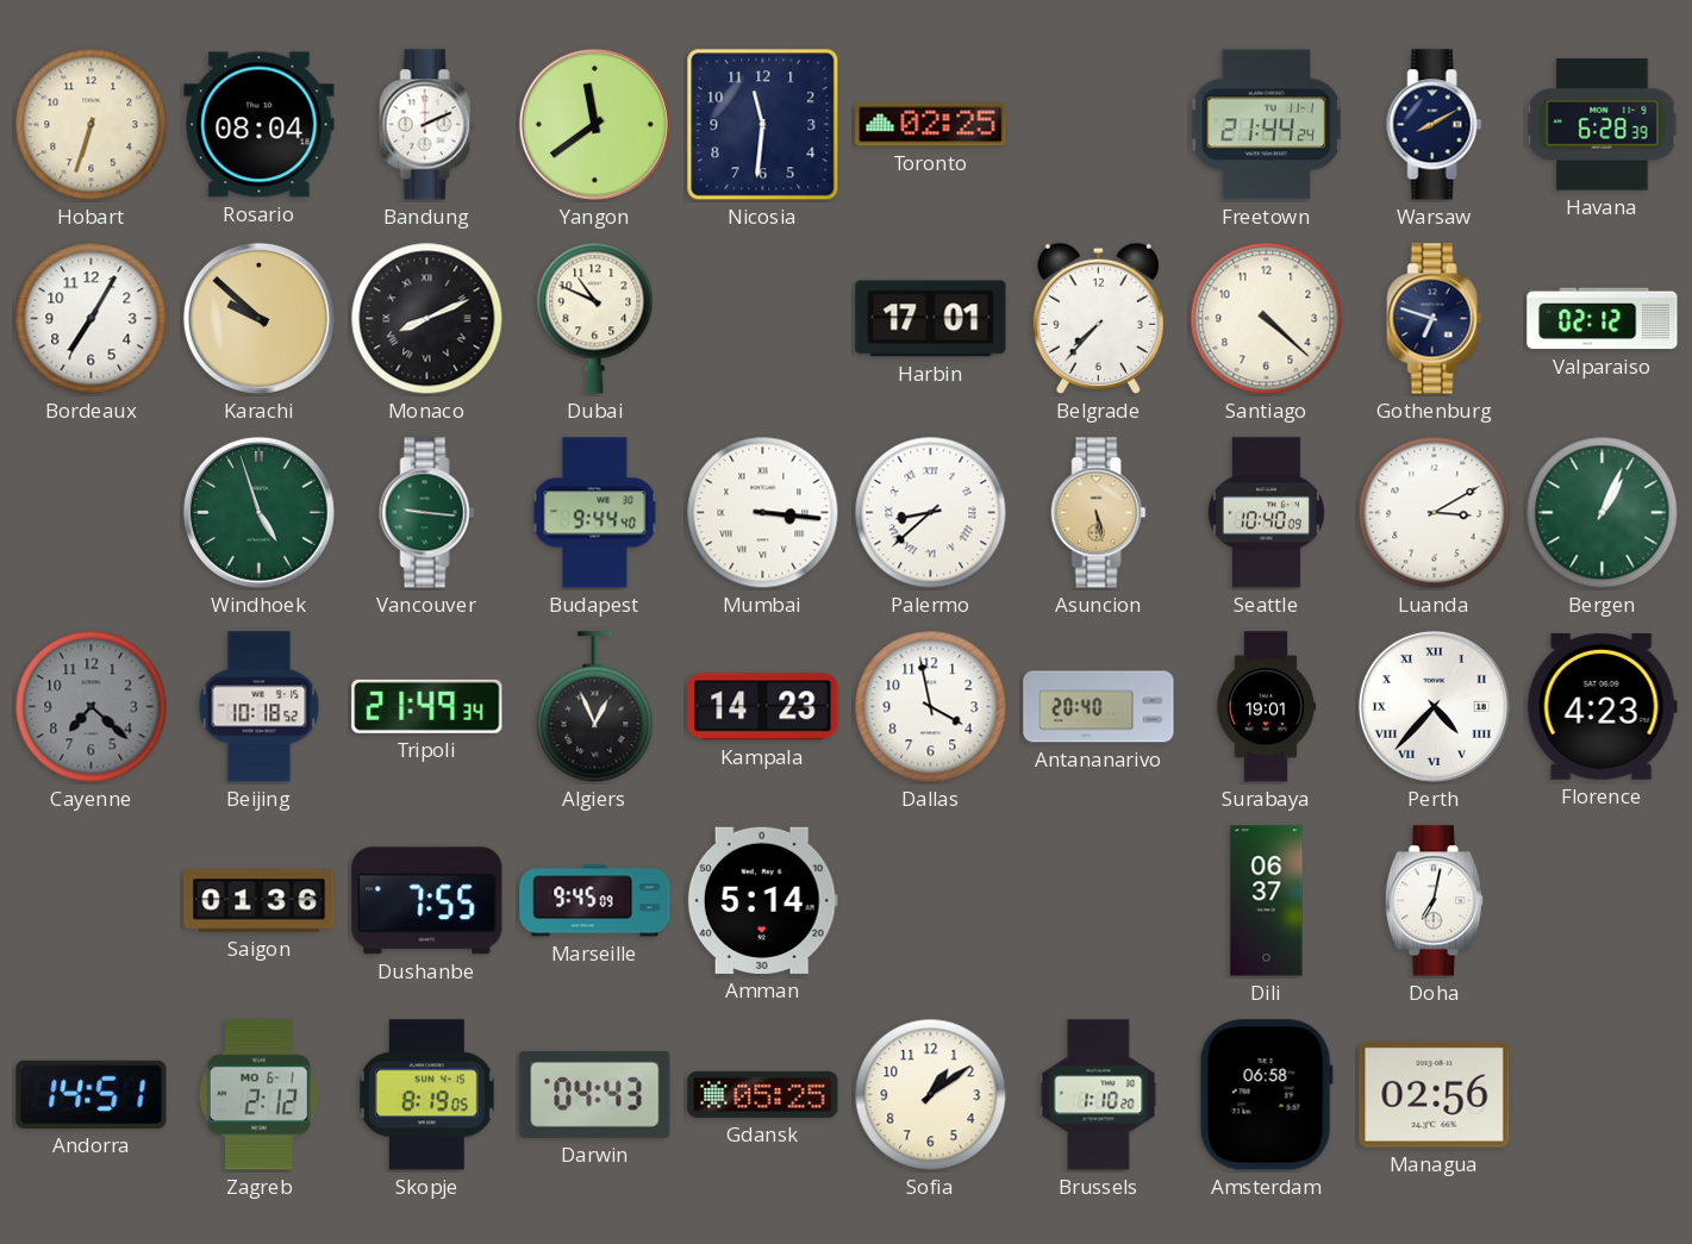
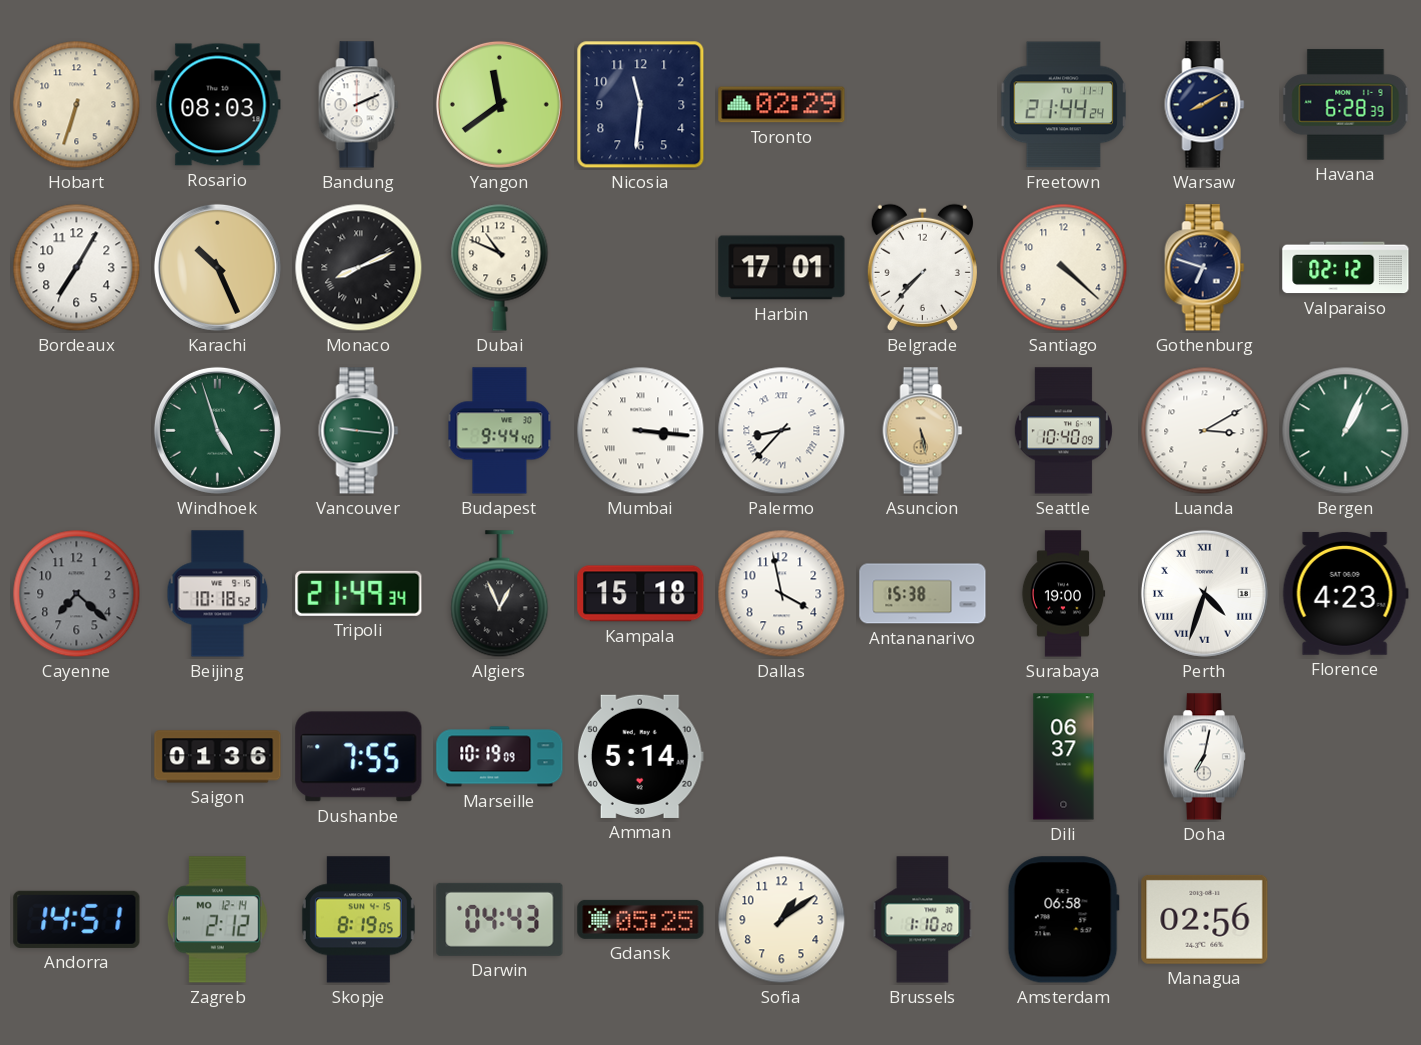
Rosario: 08:04 -> 08:03
Toronto: 02:25 -> 02:29
Karachi: 9:52 -> 10:26
Palermo: 8:38 -> 8:37
Kampala: 14:23 -> 15:18
Antananarivo: 20:40 -> 15:38
Surabaya: 19:01 -> 19:00
Perth: 4:37 -> 4:33
Marseille: 9:45 -> 10:19
Zagreb date: MO 6-1 -> MO 12-14
